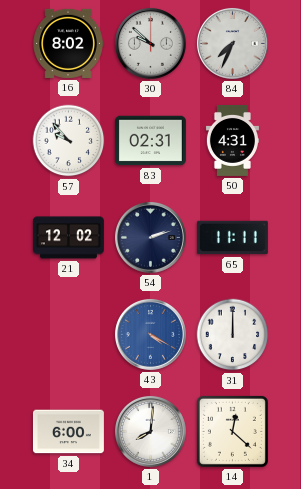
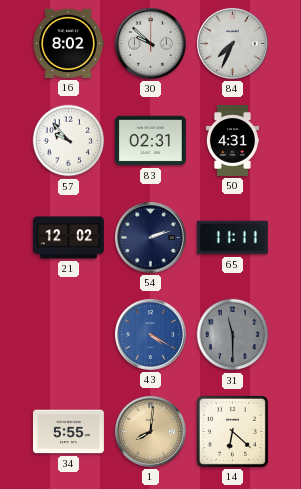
31: 12:00 -> 11:30
31 dial: white -> grey
34: 6:00 -> 5:55
1 dial: white -> champagne
14: 12:22 -> 6:22
